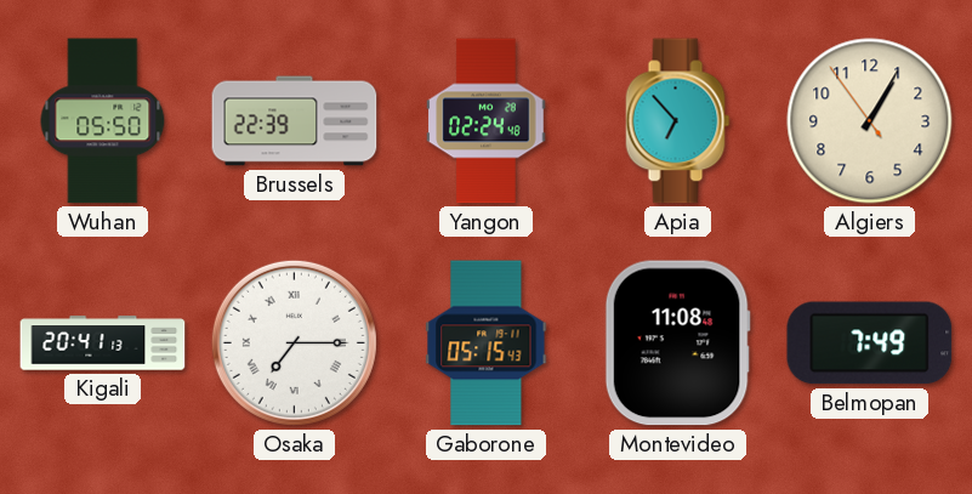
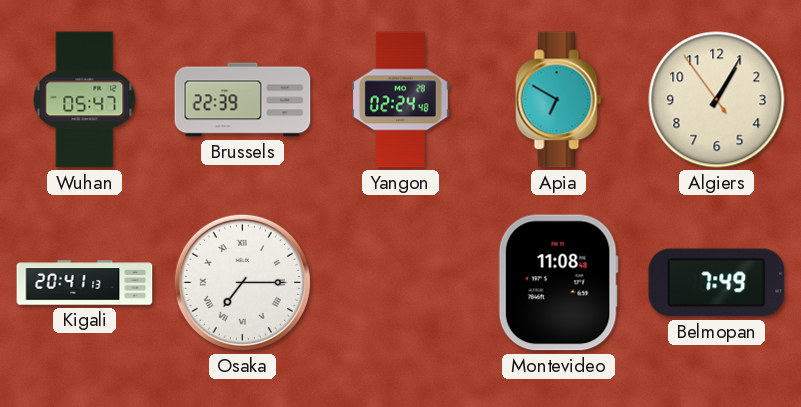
Wuhan: 05:50 -> 05:47
Apia: 6:53 -> 6:50
Gaborone: 05:15 -> none
